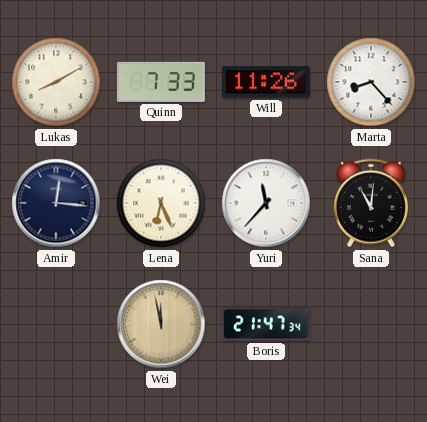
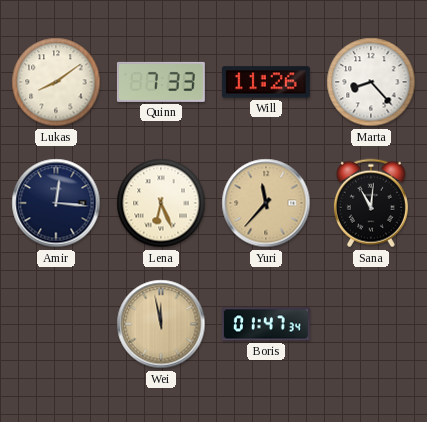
Lukas: 8:10 -> 8:09
Yuri dial: white -> champagne
Boris: 21:47 -> 01:47
